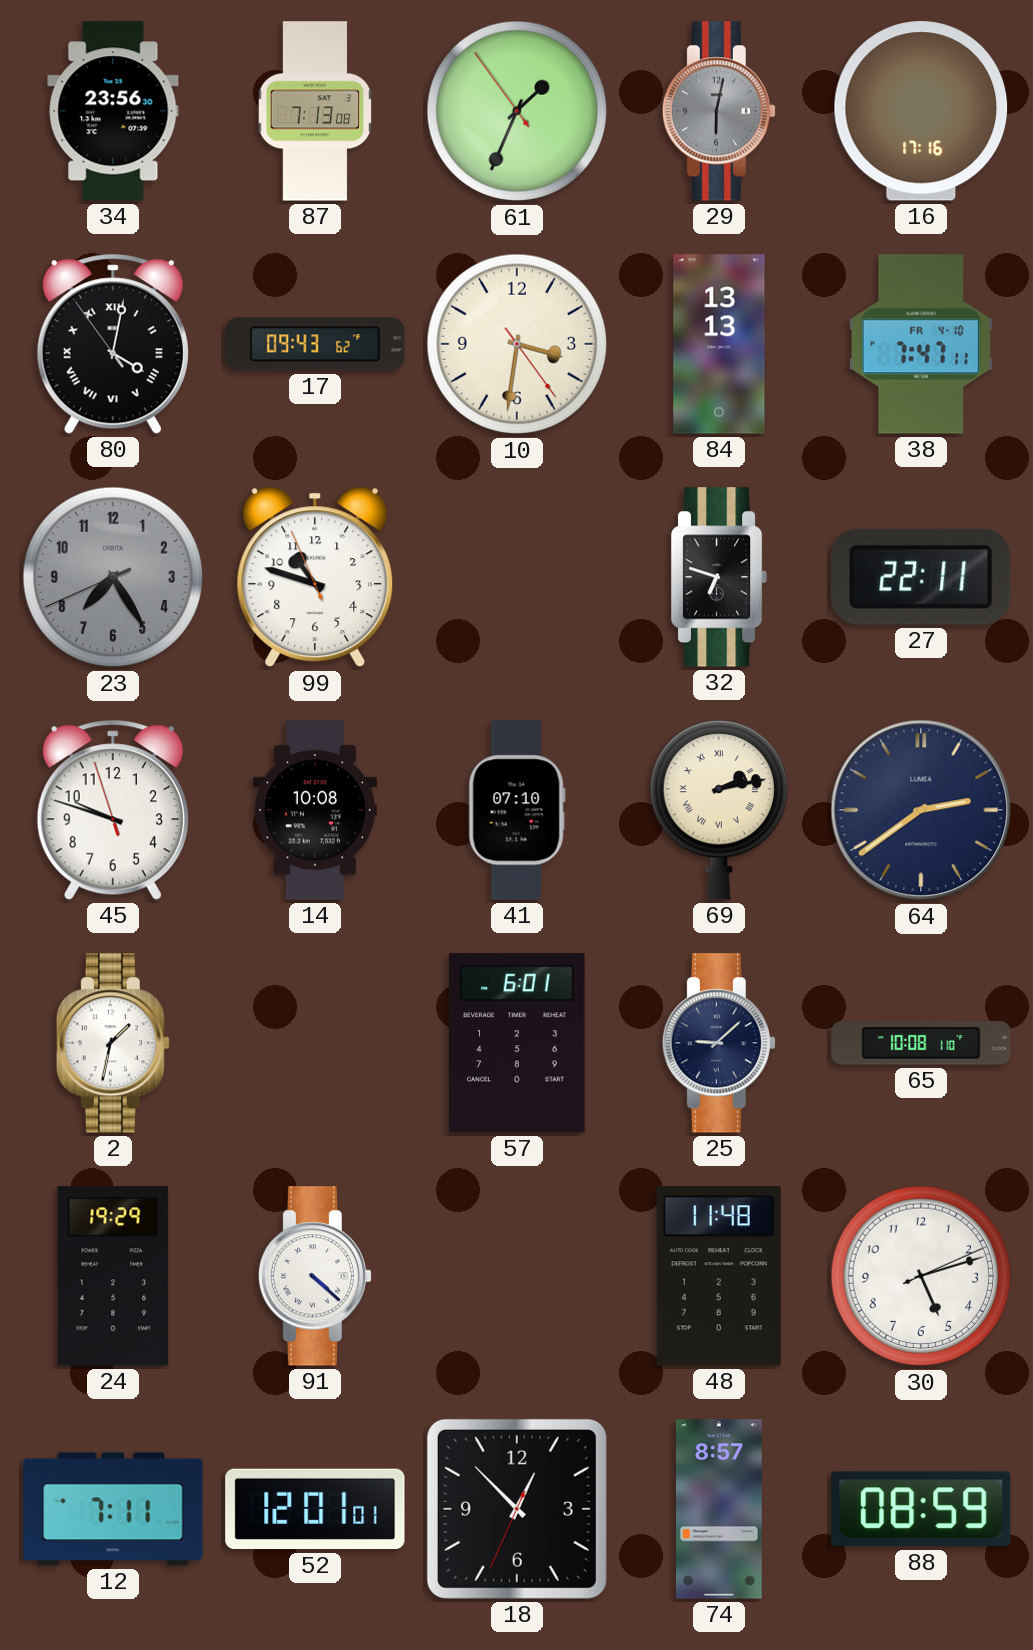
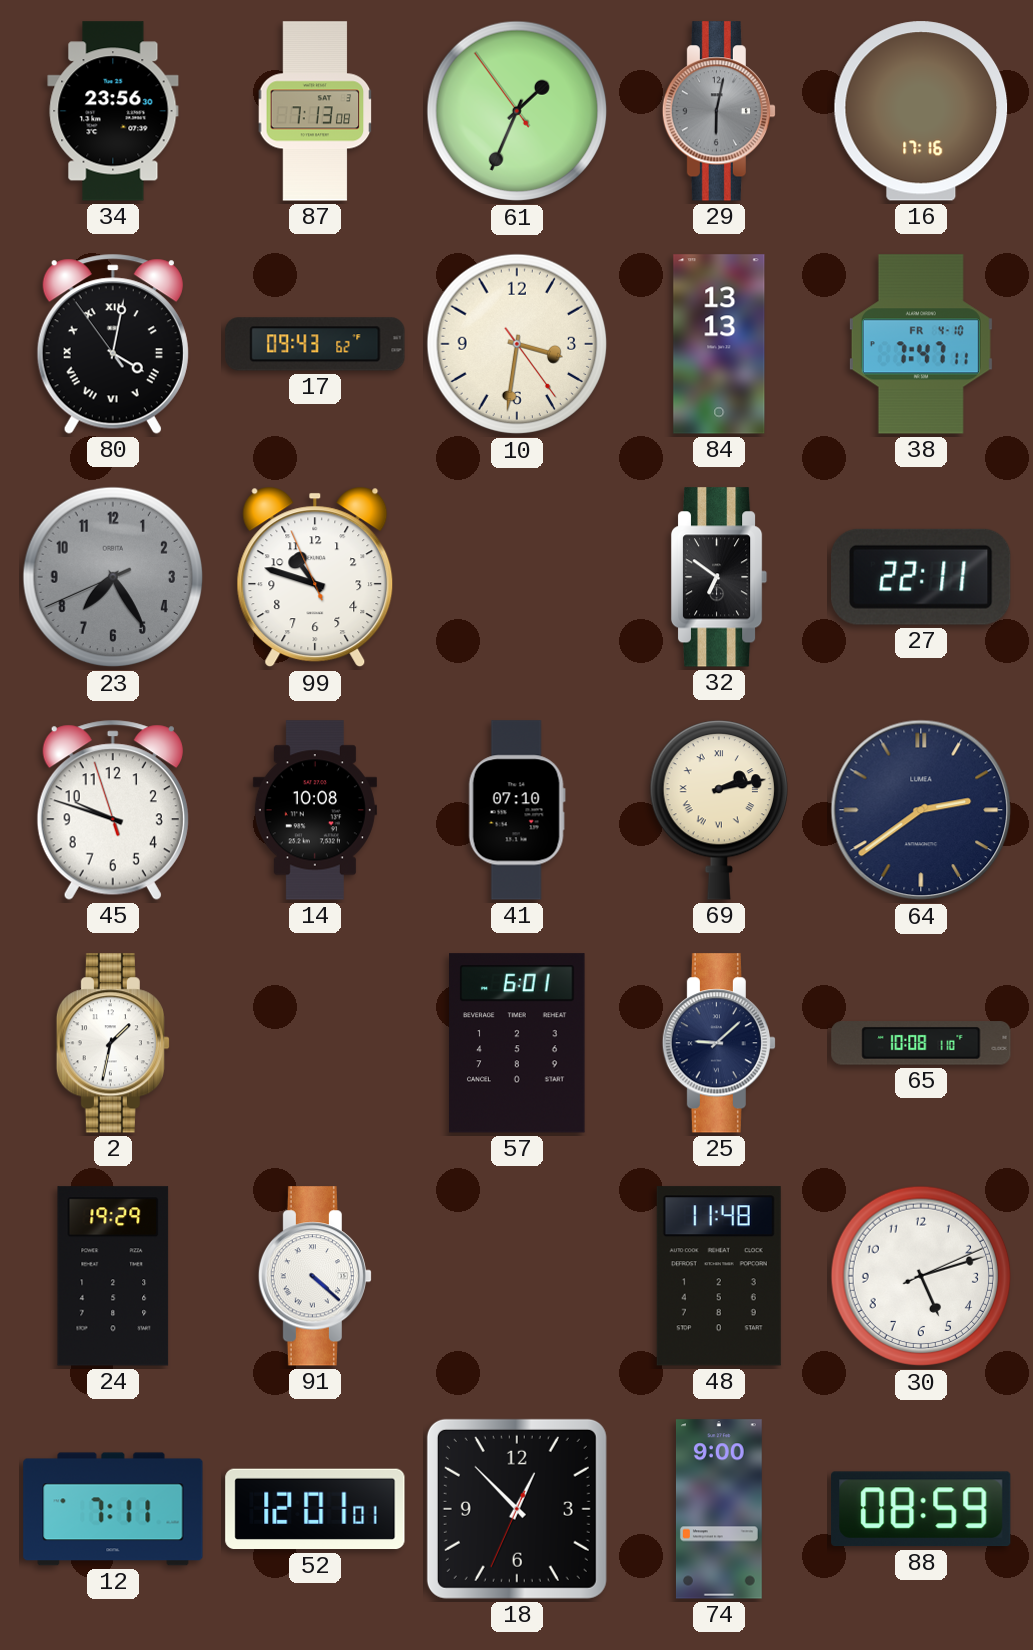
32: 6:48 -> 6:51
74: 8:57 -> 9:00
